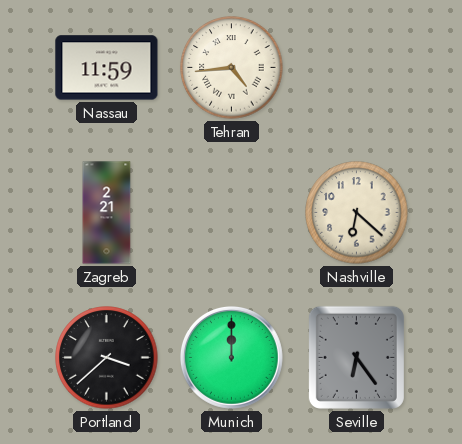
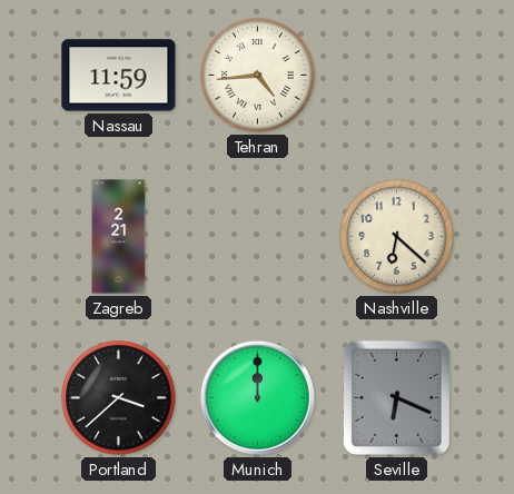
Seville: 6:24 -> 6:19
